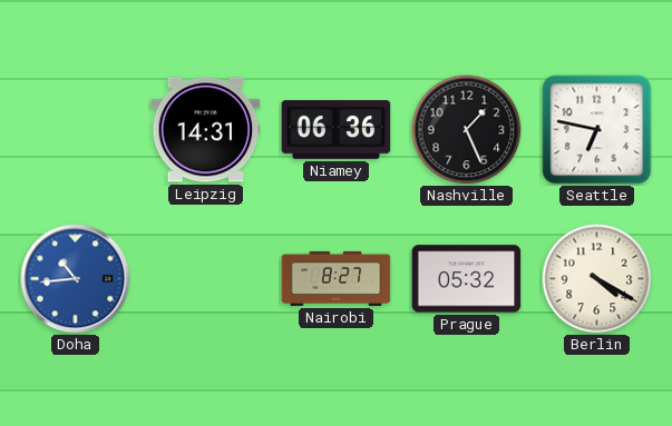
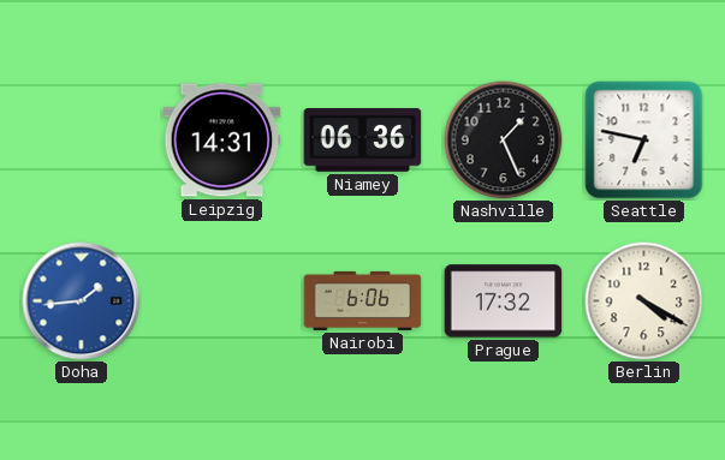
Doha: 10:44 -> 1:44
Nairobi: 8:27 -> 6:06
Prague: 05:32 -> 17:32
